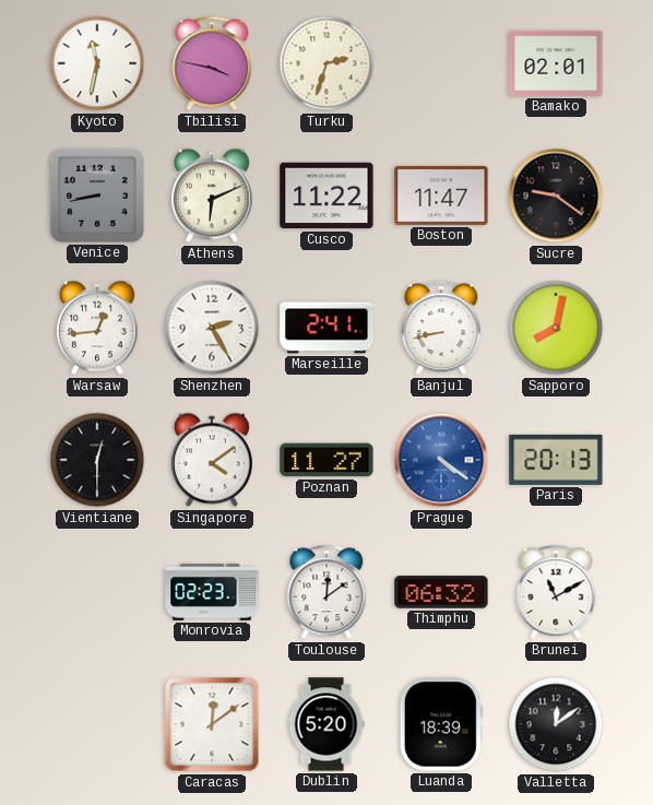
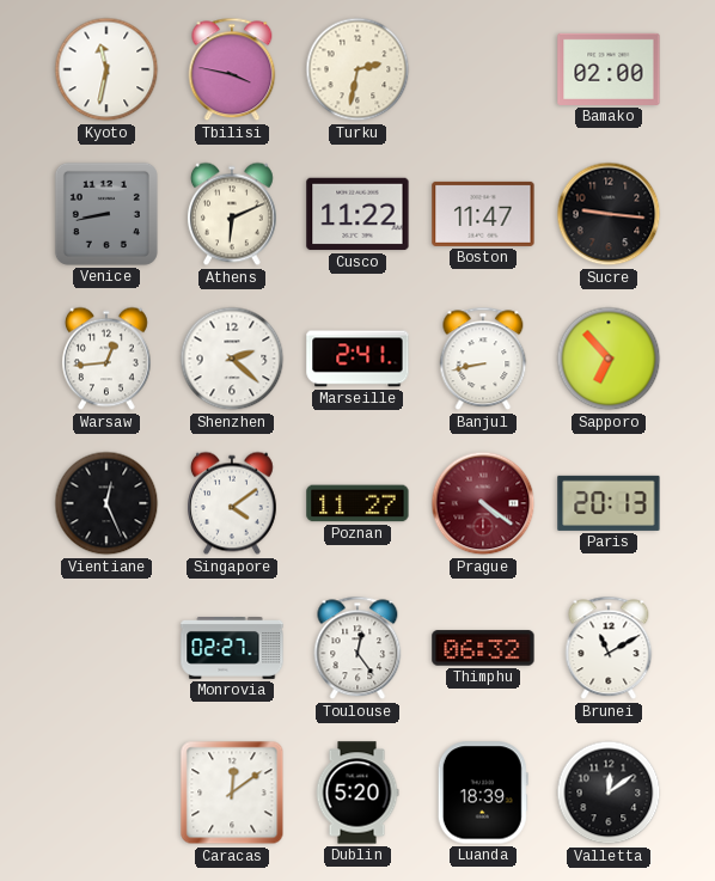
Turku: 2:33 -> 2:32
Bamako: 02:01 -> 02:00
Sucre: 9:21 -> 9:16
Shenzhen: 2:25 -> 2:22
Sapporo: 8:02 -> 6:53
Vientiane: 12:30 -> 12:26
Prague dial: blue -> burgundy
Monrovia: 02:23 -> 02:27
Toulouse: 12:09 -> 12:24
